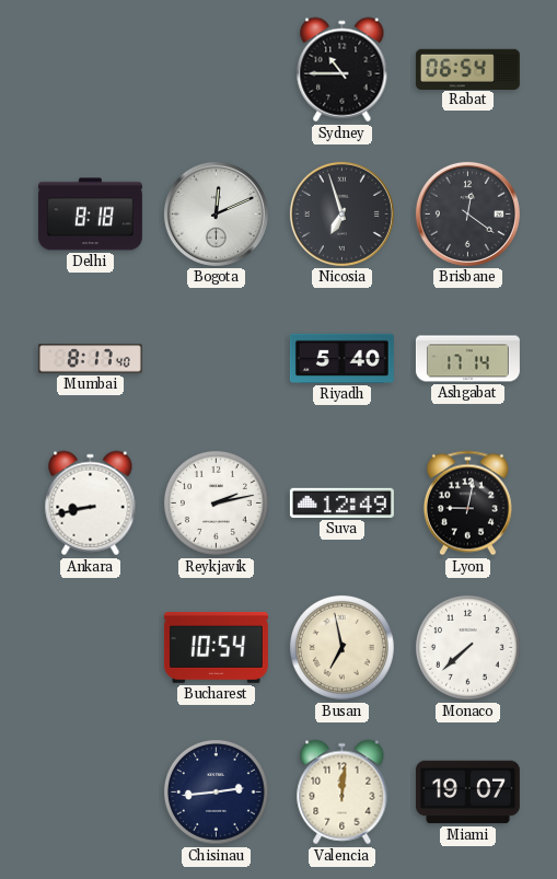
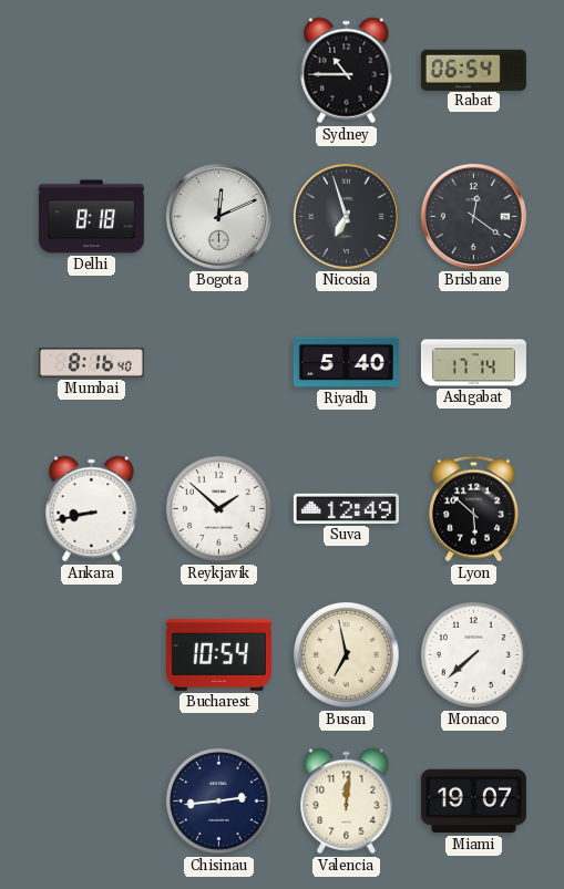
Mumbai: 8:17 -> 8:16
Reykjavik: 2:13 -> 1:52
Lyon: 9:02 -> 5:52
